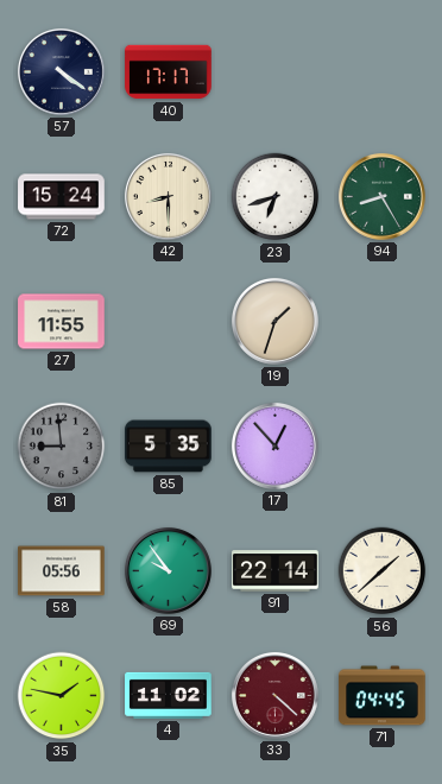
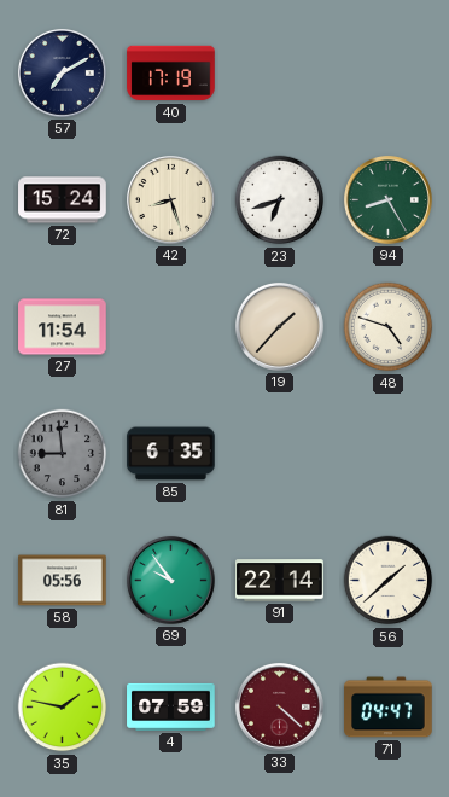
57: 4:21 -> 7:10
40: 17:17 -> 17:19
42: 8:30 -> 8:27
27: 11:55 -> 11:54
19: 1:33 -> 1:37
48: none -> 4:48
85: 5:35 -> 6:35
17: 12:53 -> none
4: 11:02 -> 07:59
71: 04:45 -> 04:47
